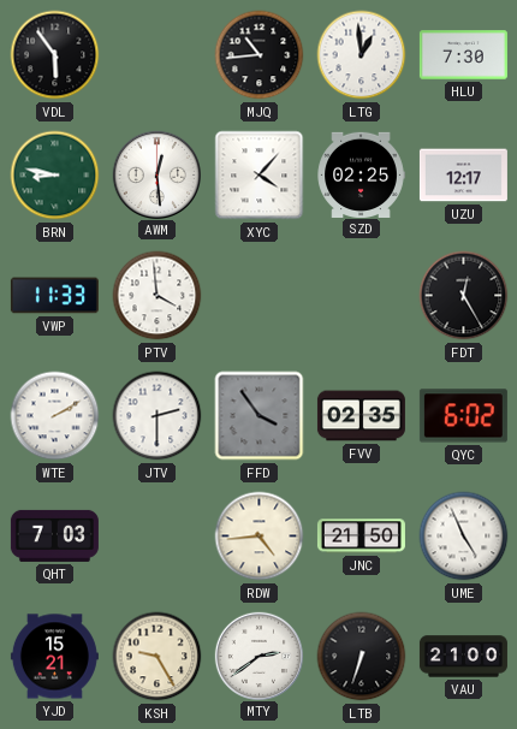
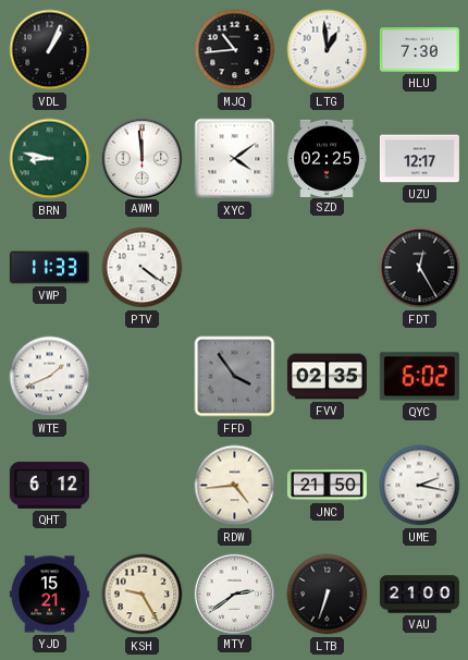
VDL: 5:54 -> 1:04
AWM: 12:29 -> 11:59
XYC: 4:07 -> 4:09
PTV: 3:59 -> 4:21
WTE: 2:10 -> 1:41
JTV: 2:30 -> none
QHT: 7:03 -> 6:12
UME: 4:56 -> 2:17
